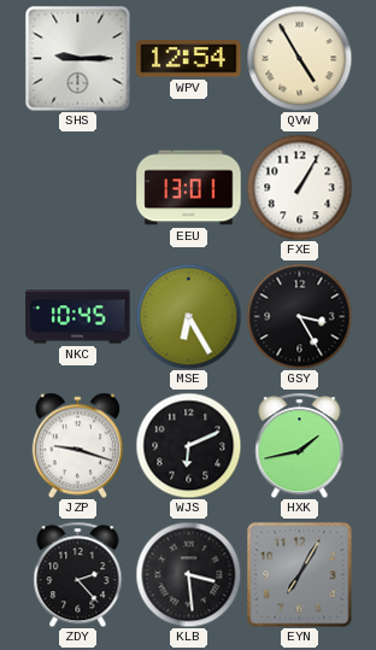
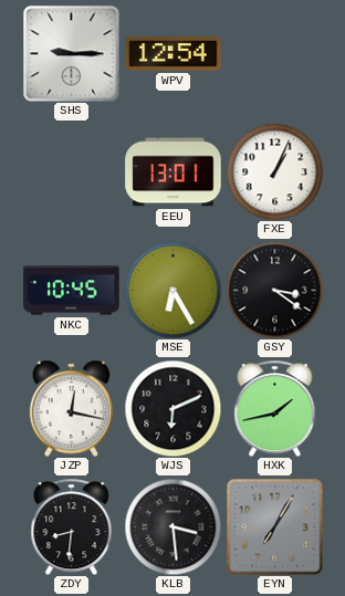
QVW: 4:55 -> none
FXE: 1:05 -> 1:04
GSY: 3:25 -> 3:21
JZP: 9:18 -> 12:17
ZDY: 2:23 -> 8:31
